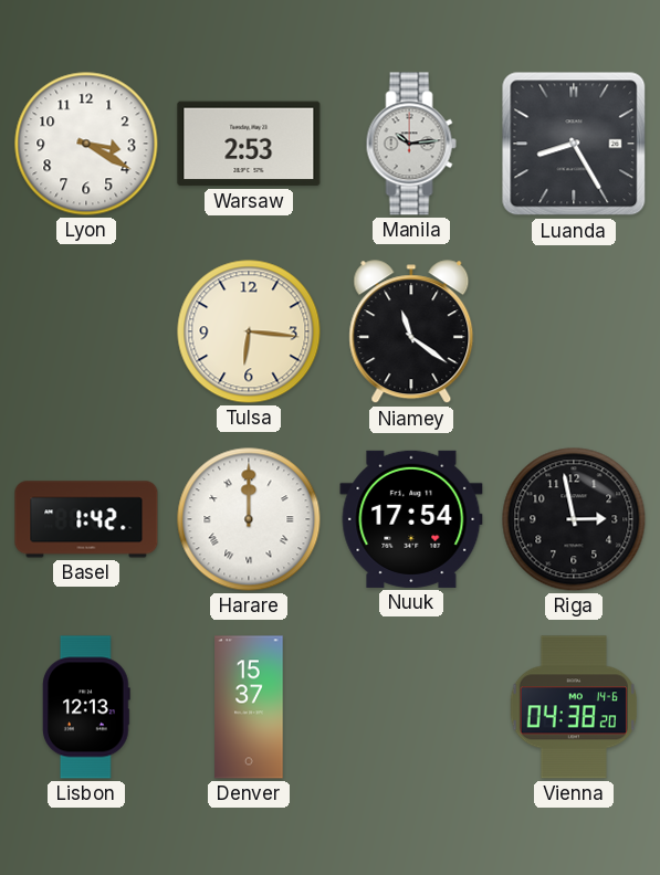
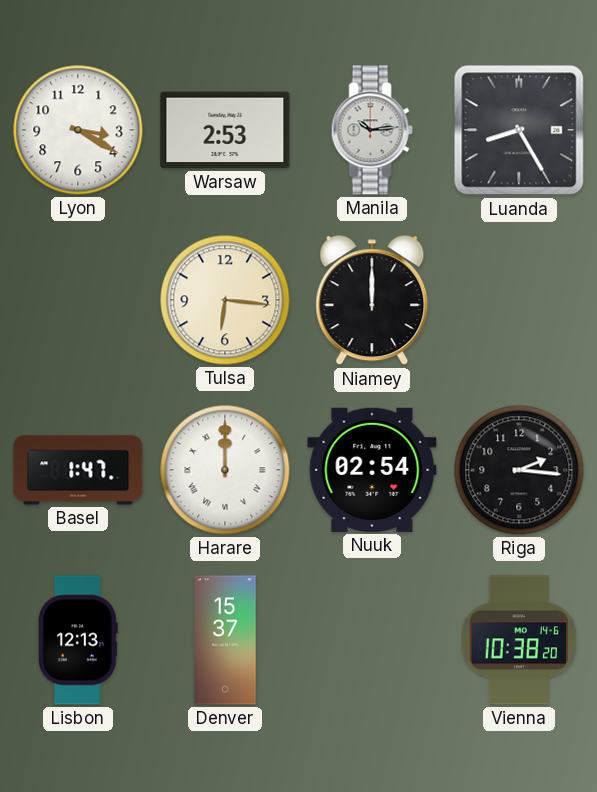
Niamey: 11:21 -> 12:00
Basel: 1:42 -> 1:47
Nuuk: 17:54 -> 02:54
Riga: 2:58 -> 2:16
Vienna: 04:38 -> 10:38
